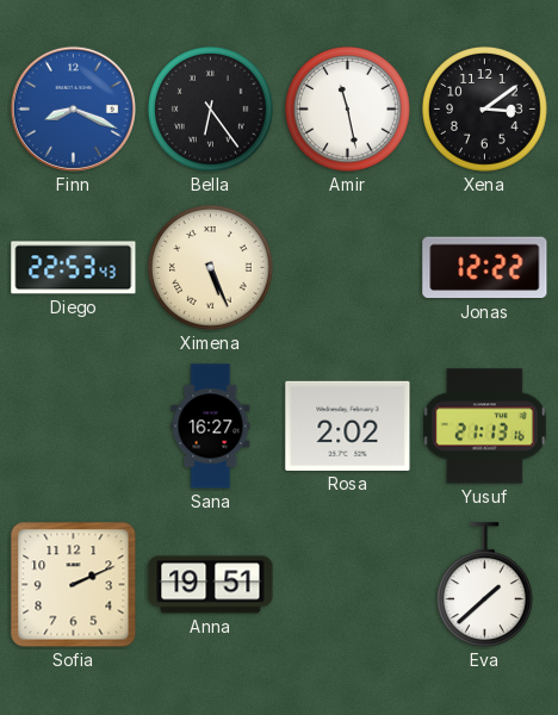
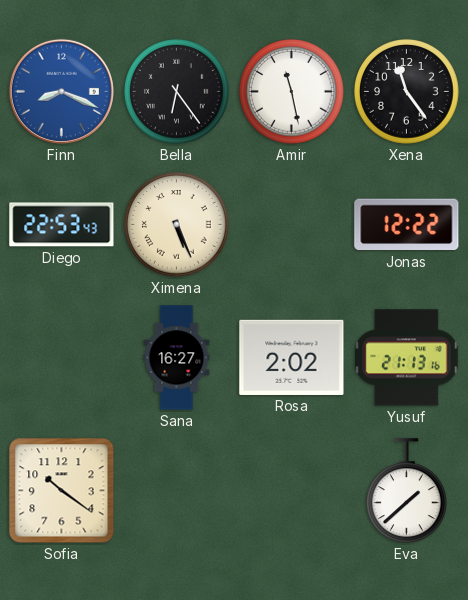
Xena: 3:09 -> 11:24
Sofia: 2:11 -> 10:21
Anna: 19:51 -> none
